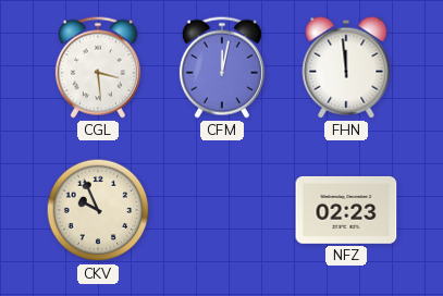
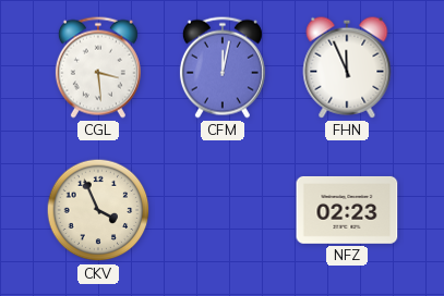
FHN: 11:59 -> 11:56
CKV: 9:56 -> 3:56
